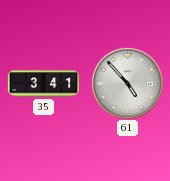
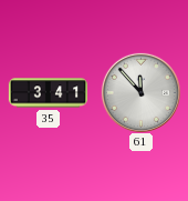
61: 4:53 -> 11:53
